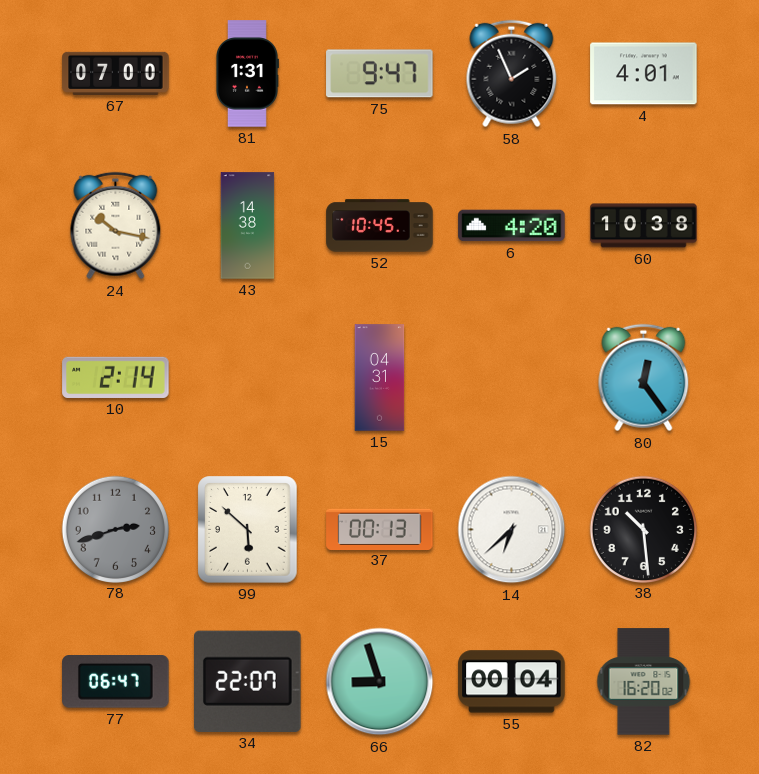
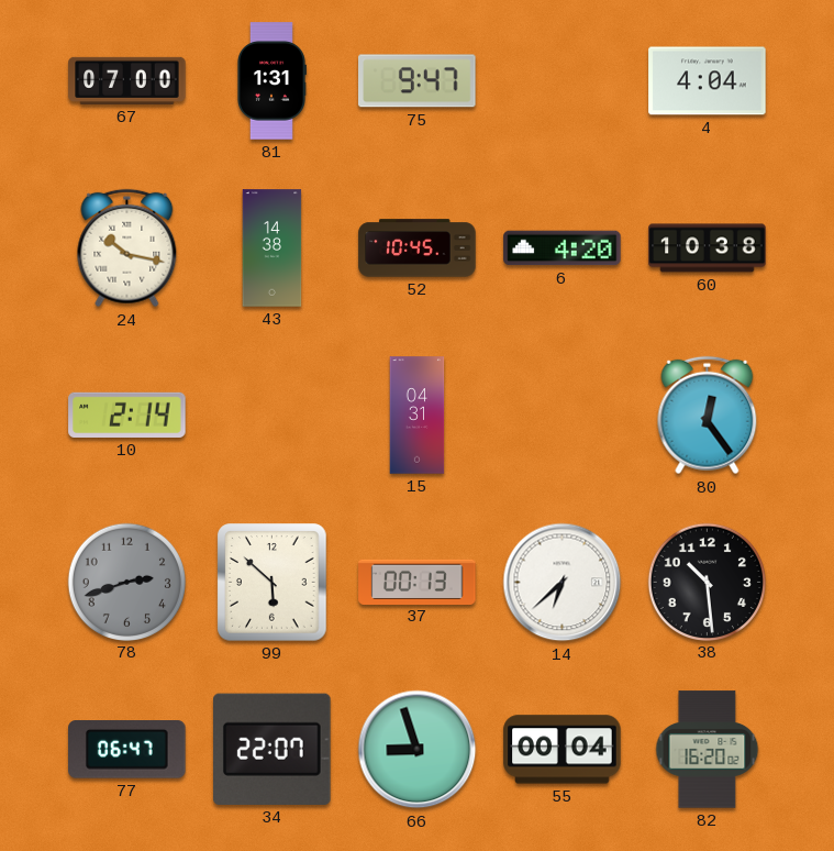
58: 1:56 -> none
4: 4:01 -> 4:04
